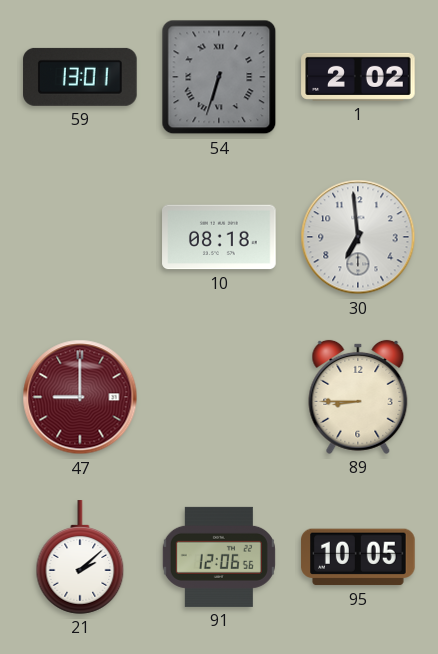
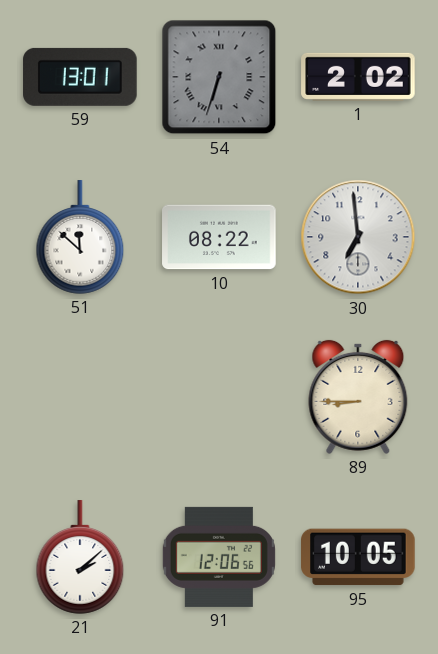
51: none -> 11:52
10: 08:18 -> 08:22
47: 9:00 -> none
